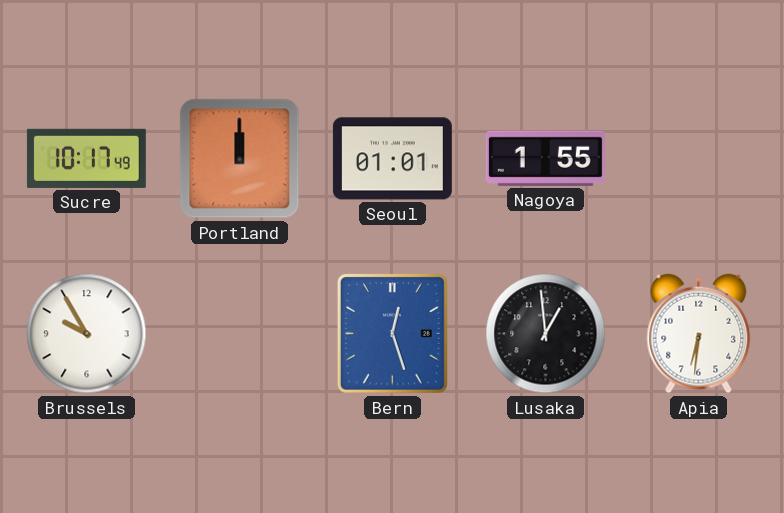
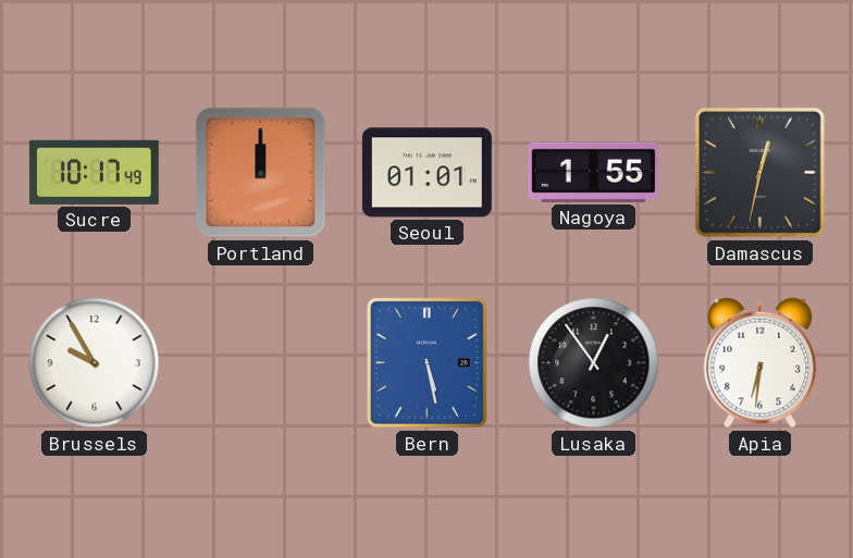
Damascus: none -> 12:32
Bern: 12:27 -> 5:28
Lusaka: 12:59 -> 12:54
